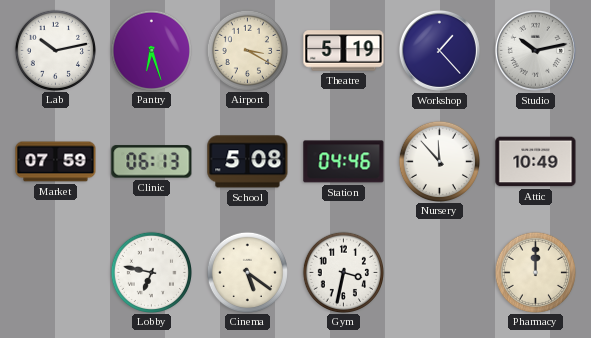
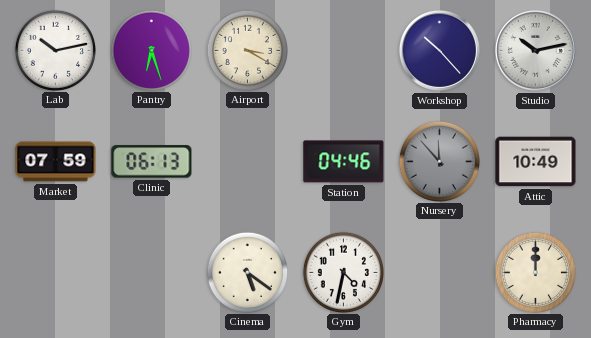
Theatre: 5:19 -> none
Workshop: 1:23 -> 10:23
School: 5:08 -> none
Nursery dial: white -> grey
Lobby: 6:47 -> none
Gym: 3:32 -> 4:32
